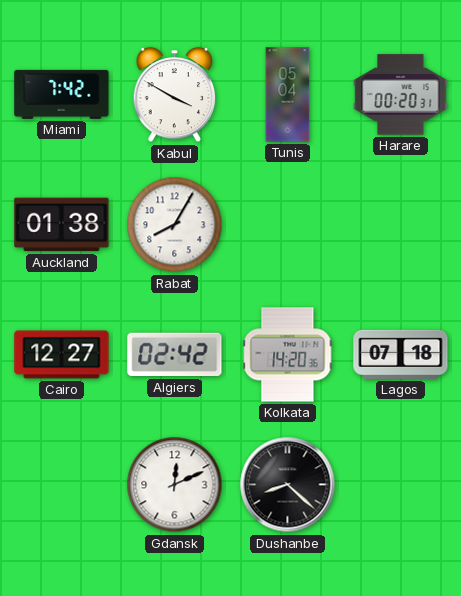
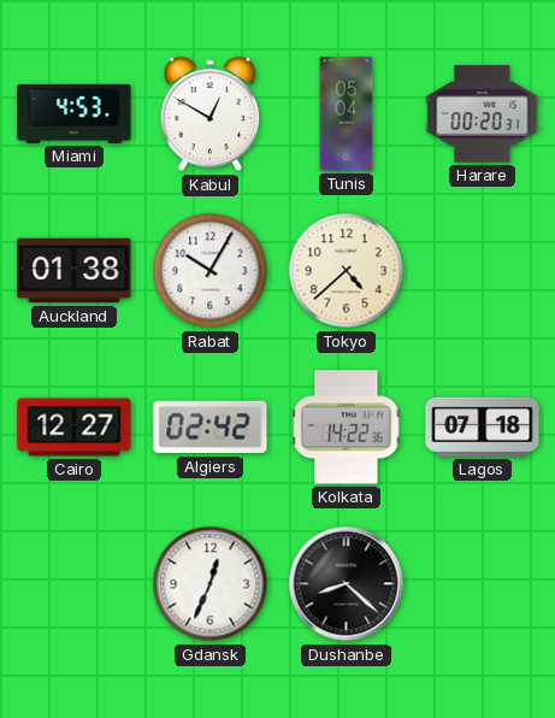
Miami: 7:42 -> 4:53
Kabul: 3:50 -> 12:50
Rabat: 8:05 -> 10:05
Tokyo: none -> 4:38
Kolkata: 14:20 -> 14:22
Gdansk: 12:11 -> 12:34
